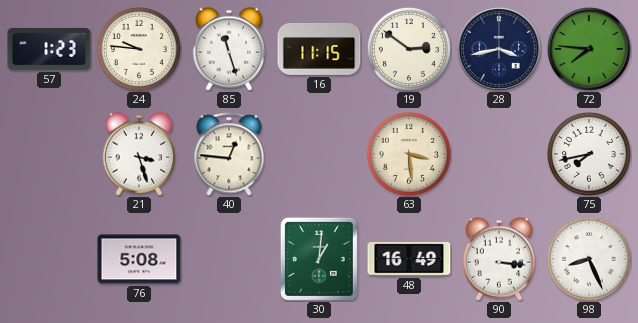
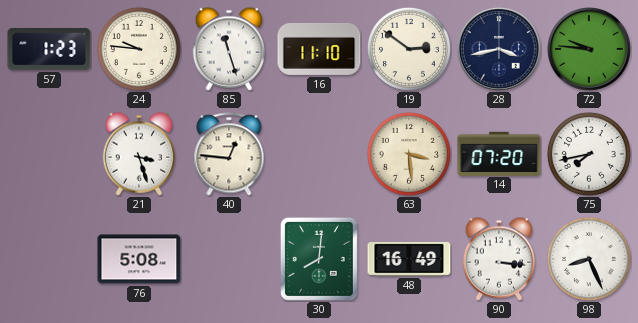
16: 11:15 -> 11:10
72: 7:46 -> 9:46
14: none -> 07:20
30: 1:01 -> 8:01
